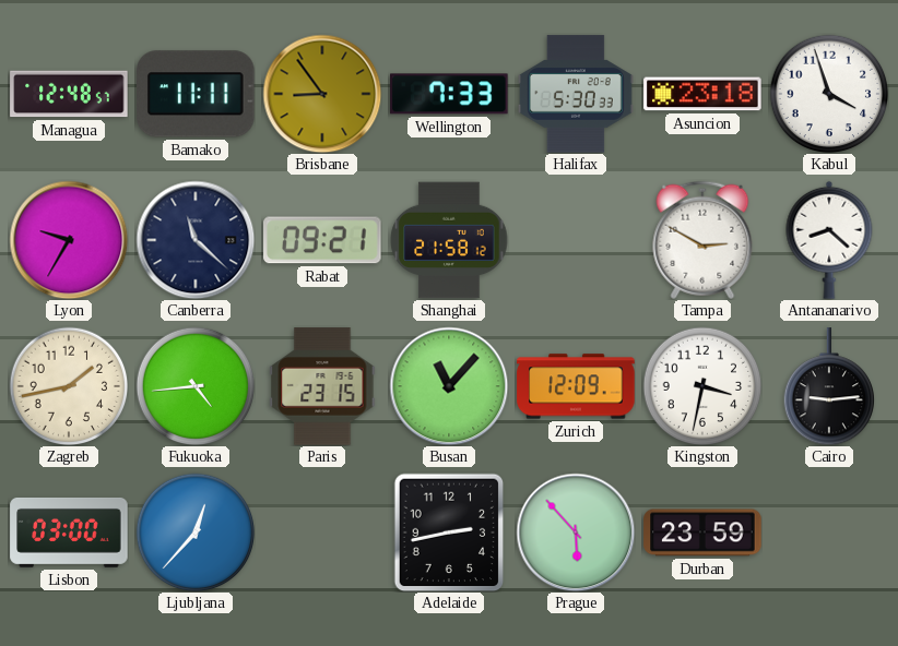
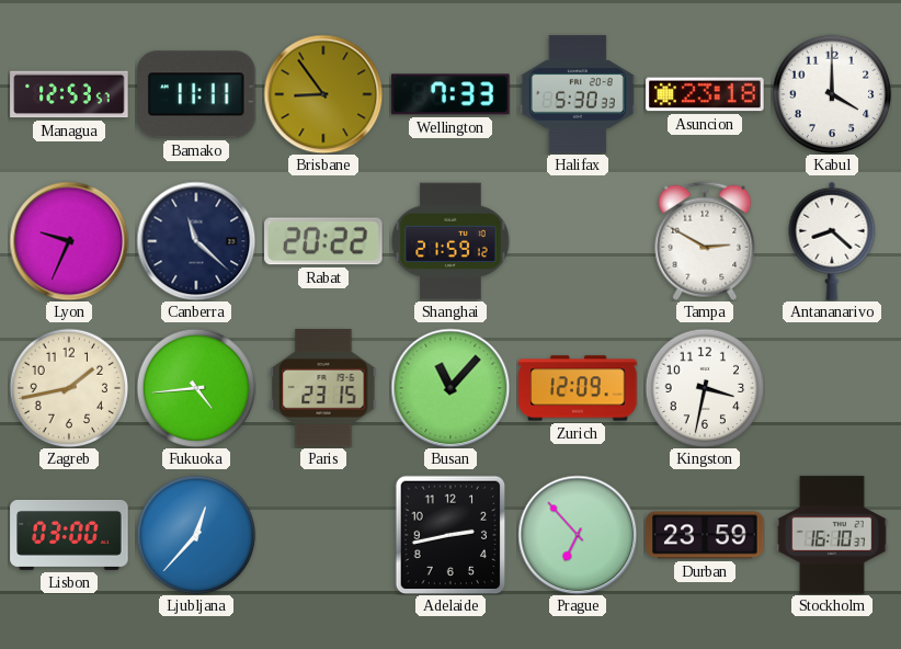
Managua: 12:48 -> 12:53
Kabul: 3:57 -> 4:00
Lyon: 9:35 -> 9:34
Rabat: 09:21 -> 20:22
Shanghai: 21:58 -> 21:59
Cairo: 9:14 -> none
Prague: 5:53 -> 6:53
Stockholm: none -> 16:10
